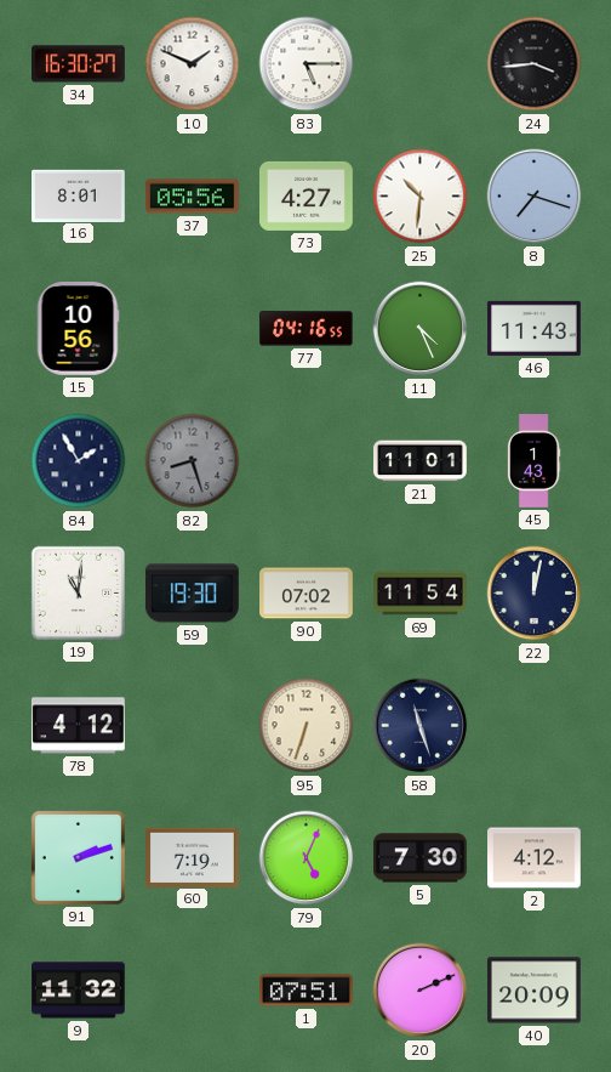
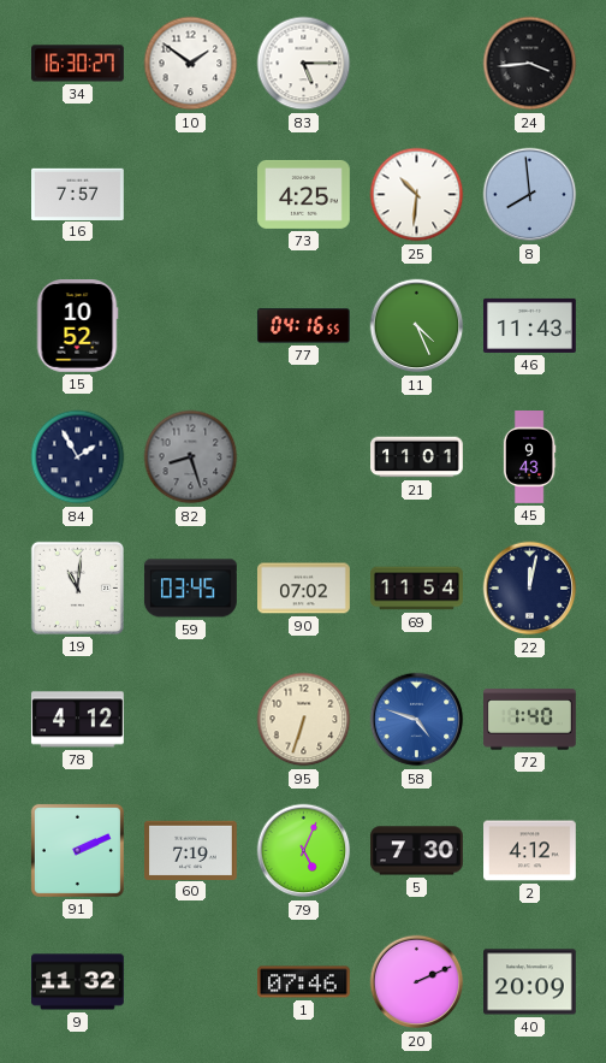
10: 1:49 -> 1:51
16: 8:01 -> 7:57
37: 05:56 -> none
73: 4:27 -> 4:25
8: 7:18 -> 7:59
15: 10:56 -> 10:52
45: 1:43 -> 9:43
59: 19:30 -> 03:45
58: 11:27 -> 4:48
58 dial: navy -> blue
72: none -> 1:40
91: 2:12 -> 2:11
1: 07:51 -> 07:46
